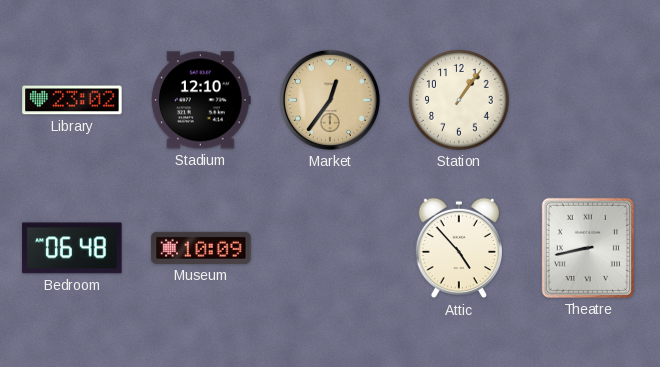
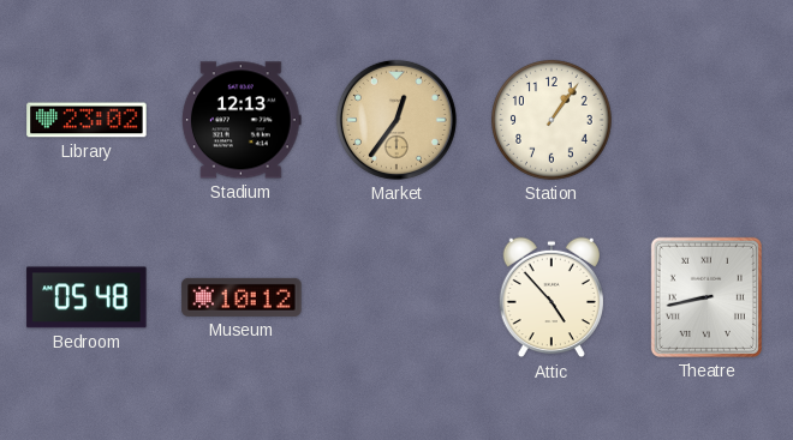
Stadium: 12:10 -> 12:13
Bedroom: 06:48 -> 05:48
Museum: 10:09 -> 10:12
